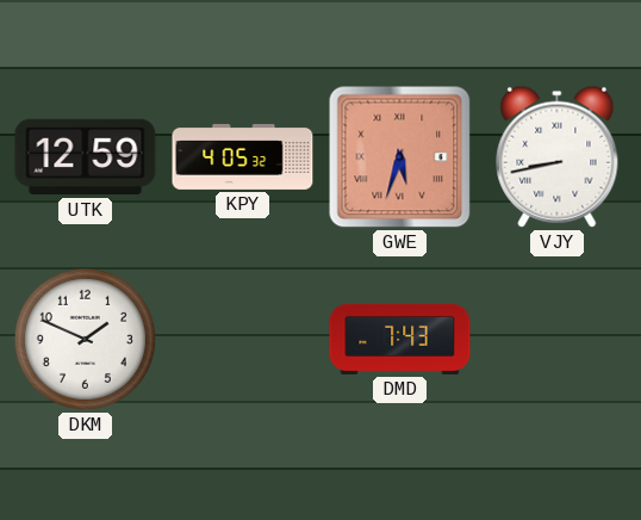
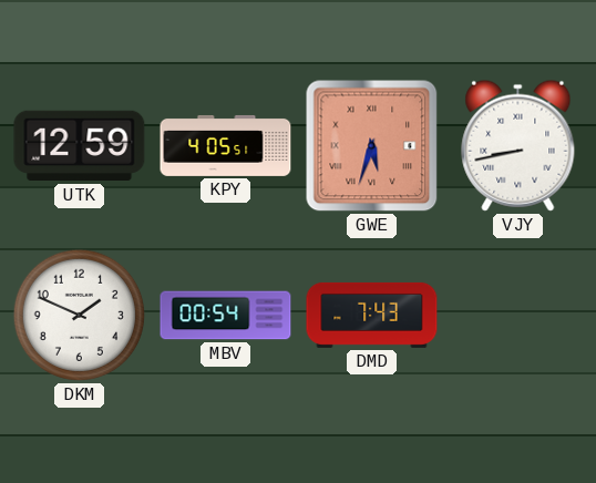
KPY: 4:05:32 -> 4:05:51
MBV: none -> 00:54
